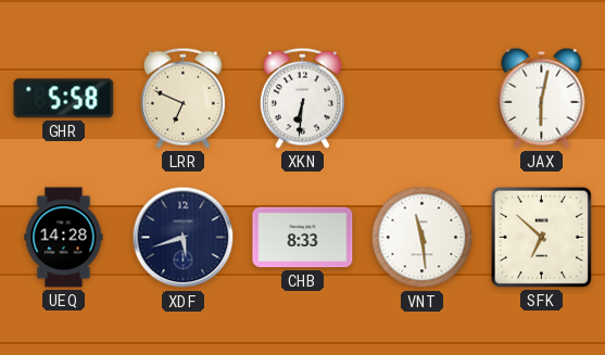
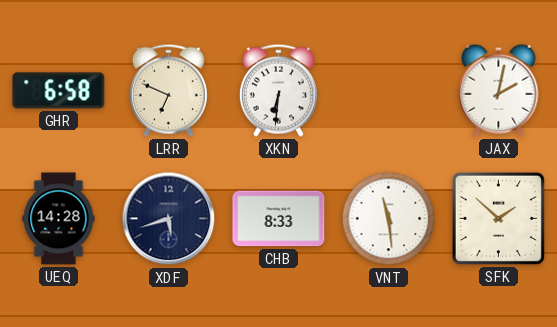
GHR: 5:58 -> 6:58
JAX: 6:02 -> 2:02
SFK: 6:52 -> 1:52
